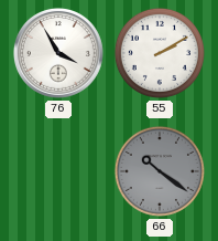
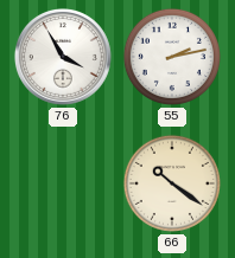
55: 2:10 -> 2:13
66 dial: grey -> cream
